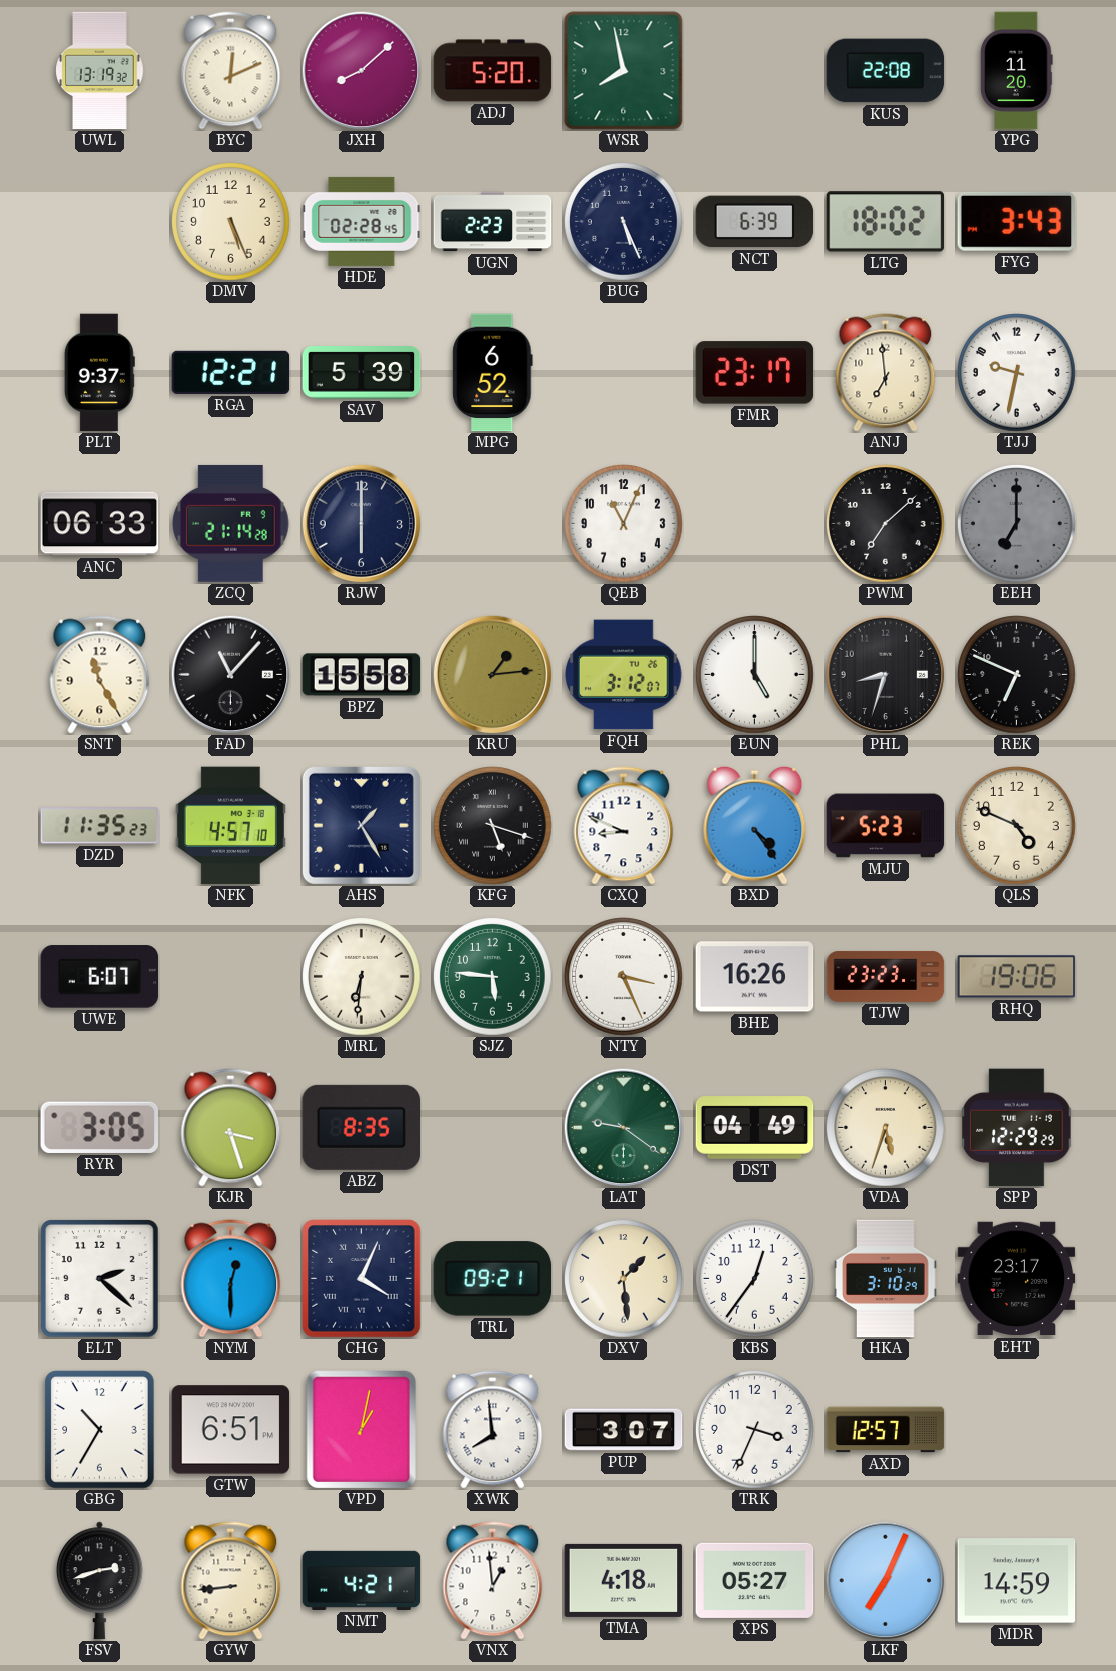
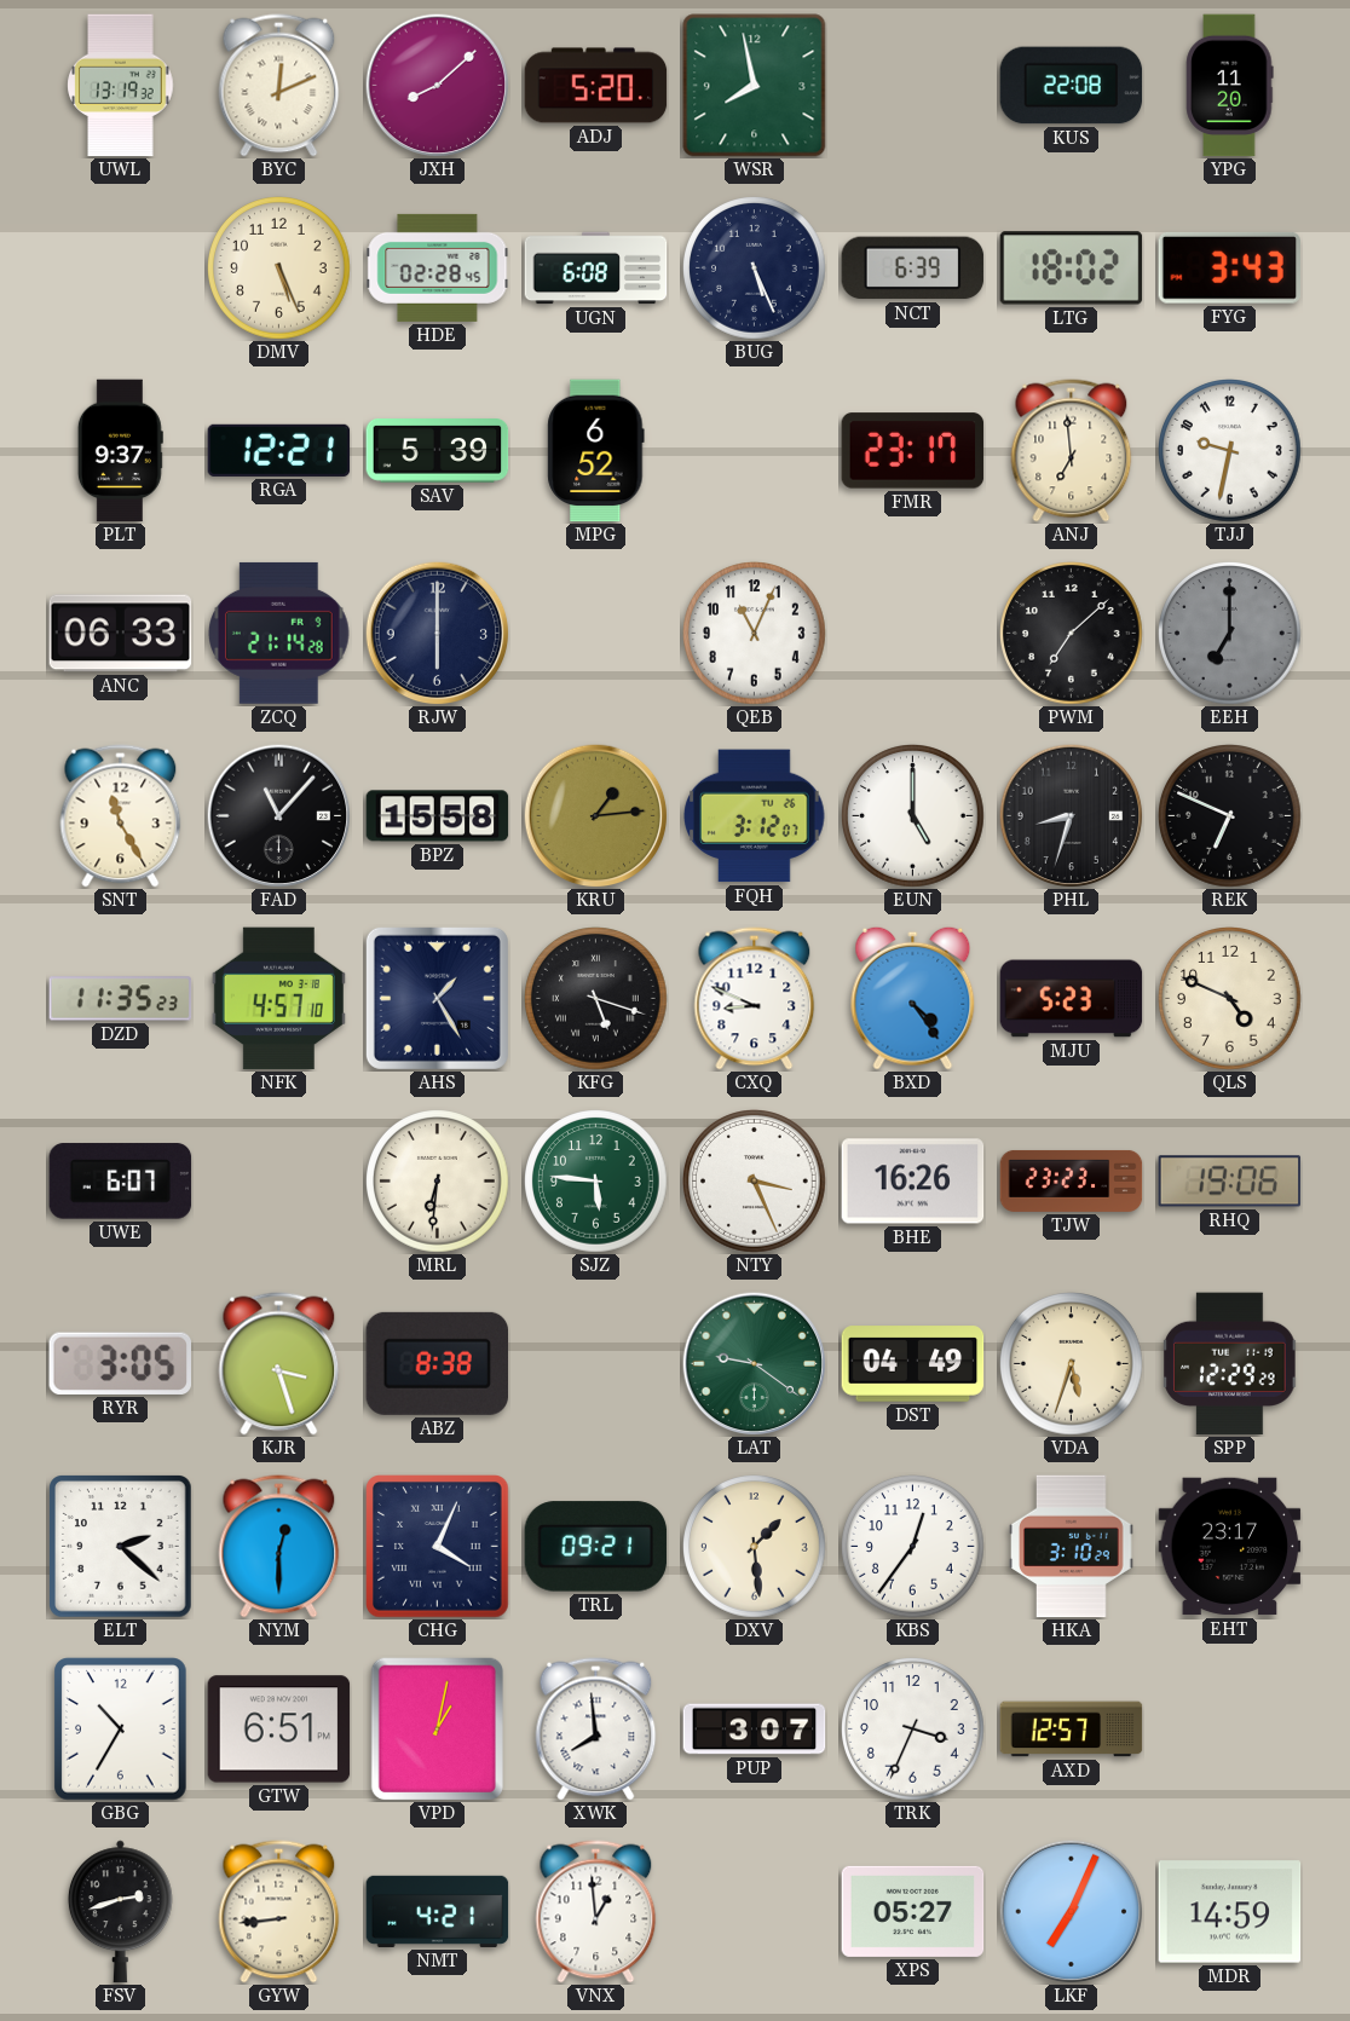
UGN: 2:23 -> 6:08
ABZ: 8:35 -> 8:38
TMA: 4:18 -> none
